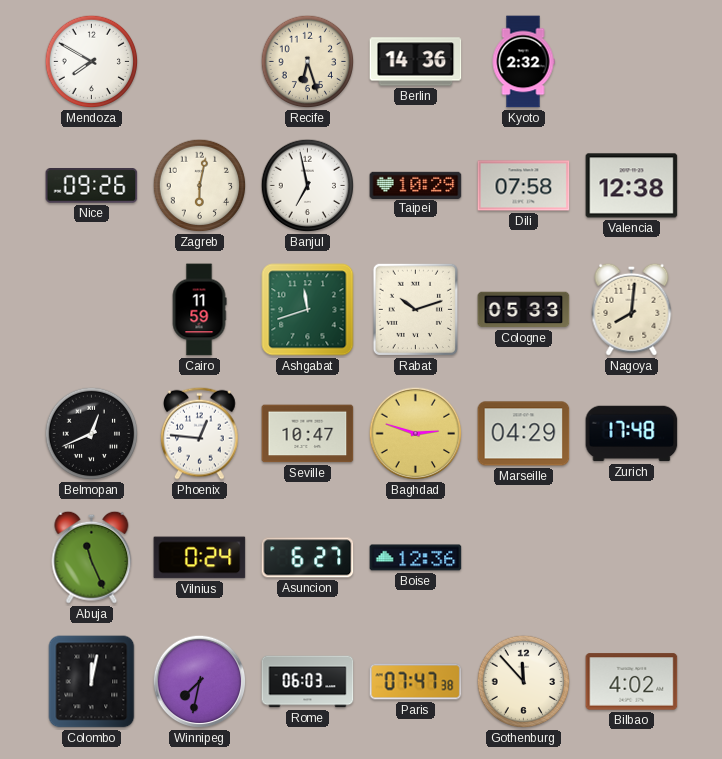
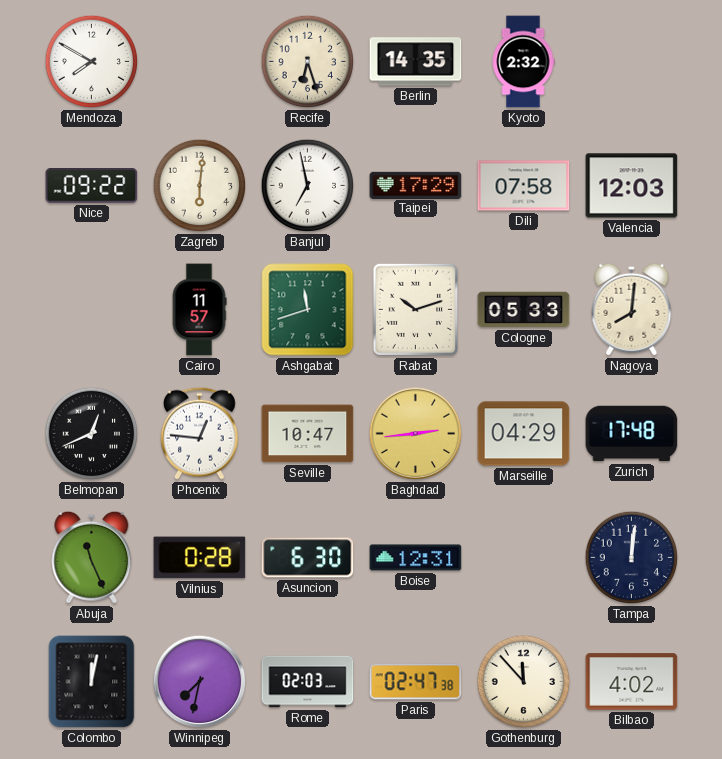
Berlin: 14:36 -> 14:35
Nice: 09:26 -> 09:22
Zagreb: 6:02 -> 6:01
Taipei: 10:29 -> 17:29
Valencia: 12:38 -> 12:03
Cairo: 11:59 -> 11:57
Baghdad: 2:48 -> 2:44
Vilnius: 0:24 -> 0:28
Asuncion: 6:27 -> 6:30
Boise: 12:36 -> 12:31
Tampa: none -> 12:01
Rome: 06:03 -> 02:03
Paris: 07:47 -> 02:47
